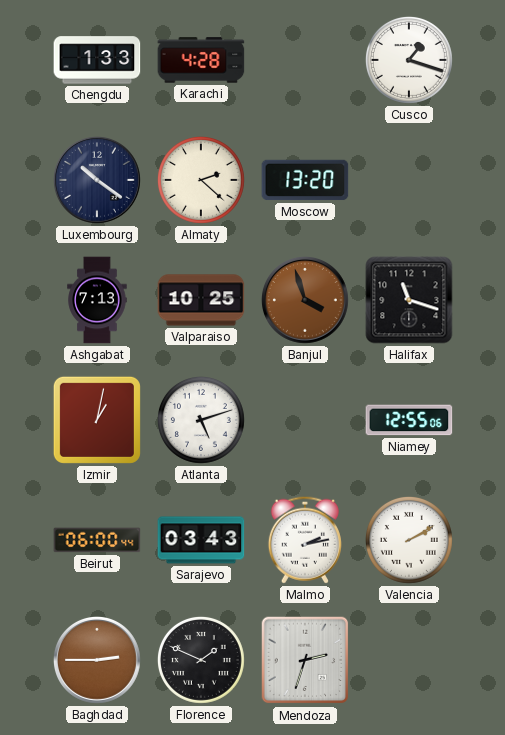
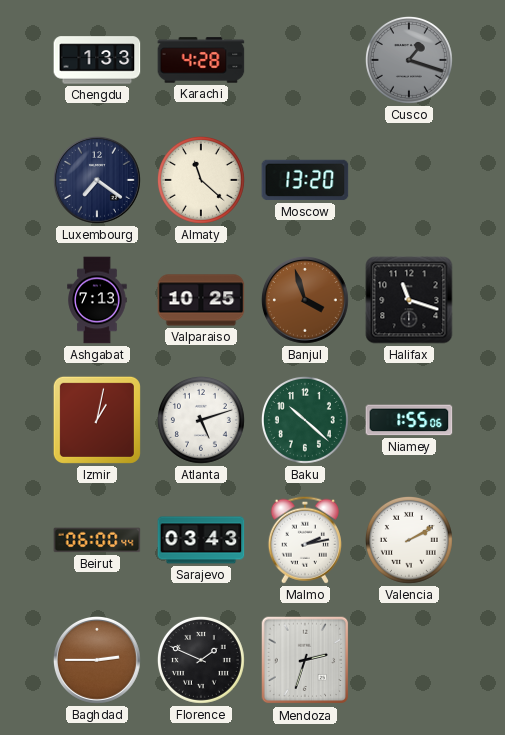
Cusco dial: white -> grey
Luxembourg: 10:21 -> 7:21
Almaty: 2:22 -> 11:22
Baku: none -> 10:22
Niamey: 12:55 -> 1:55
